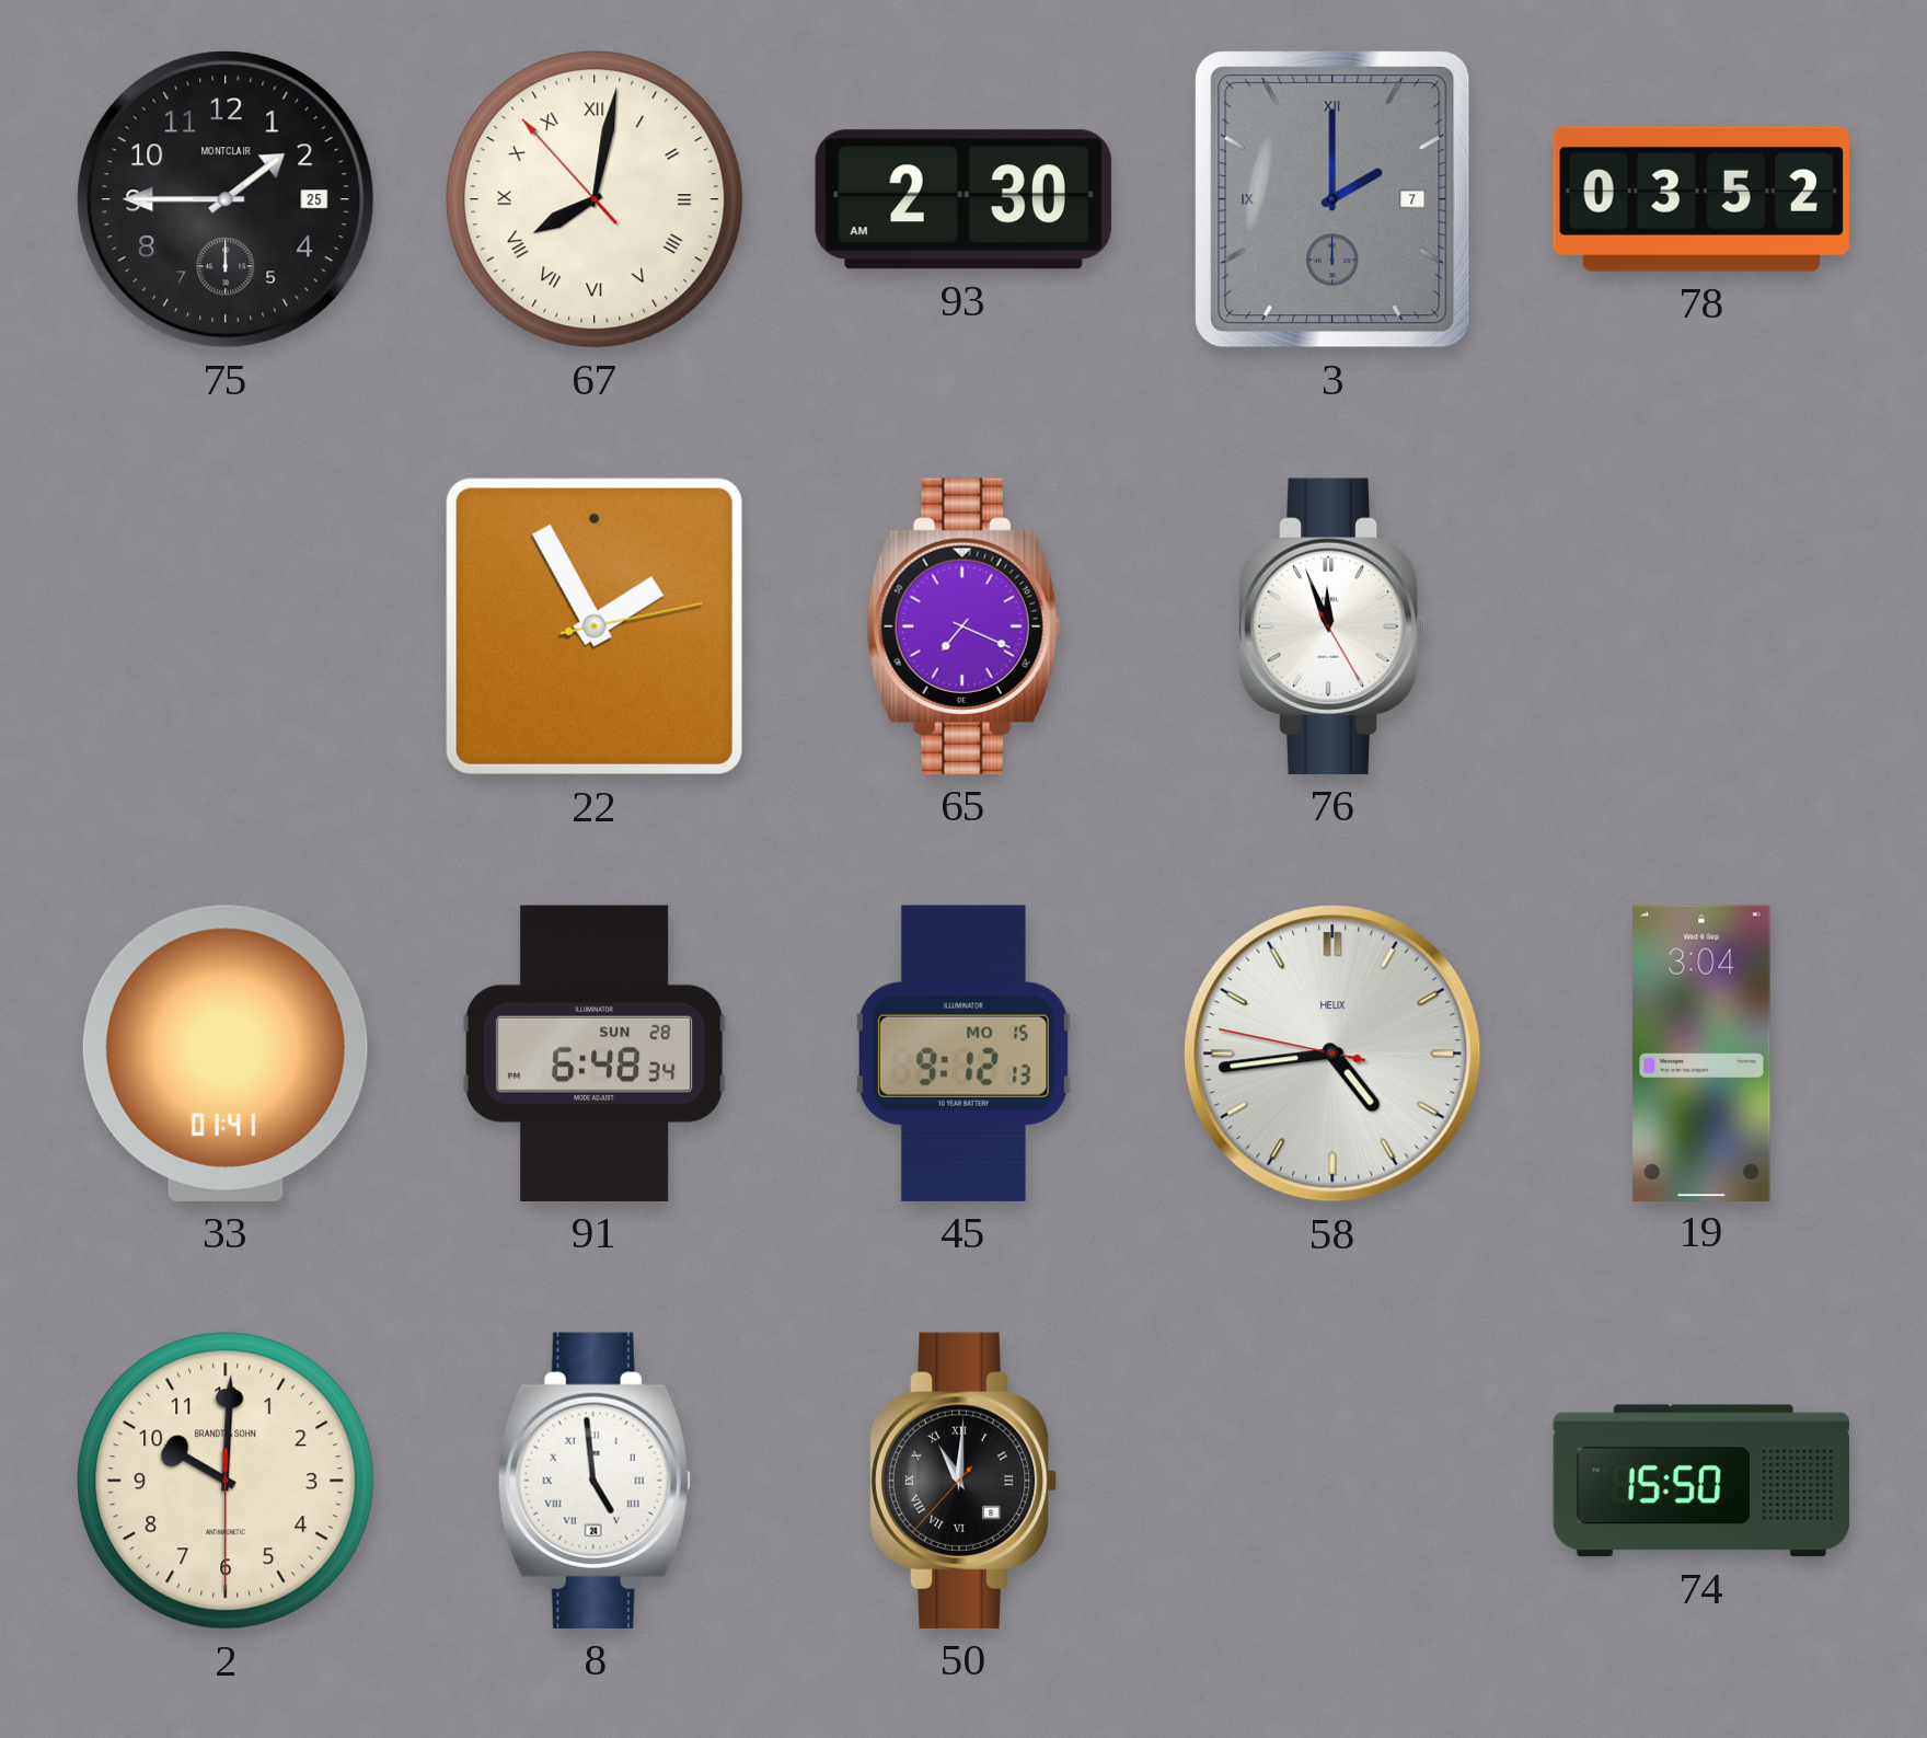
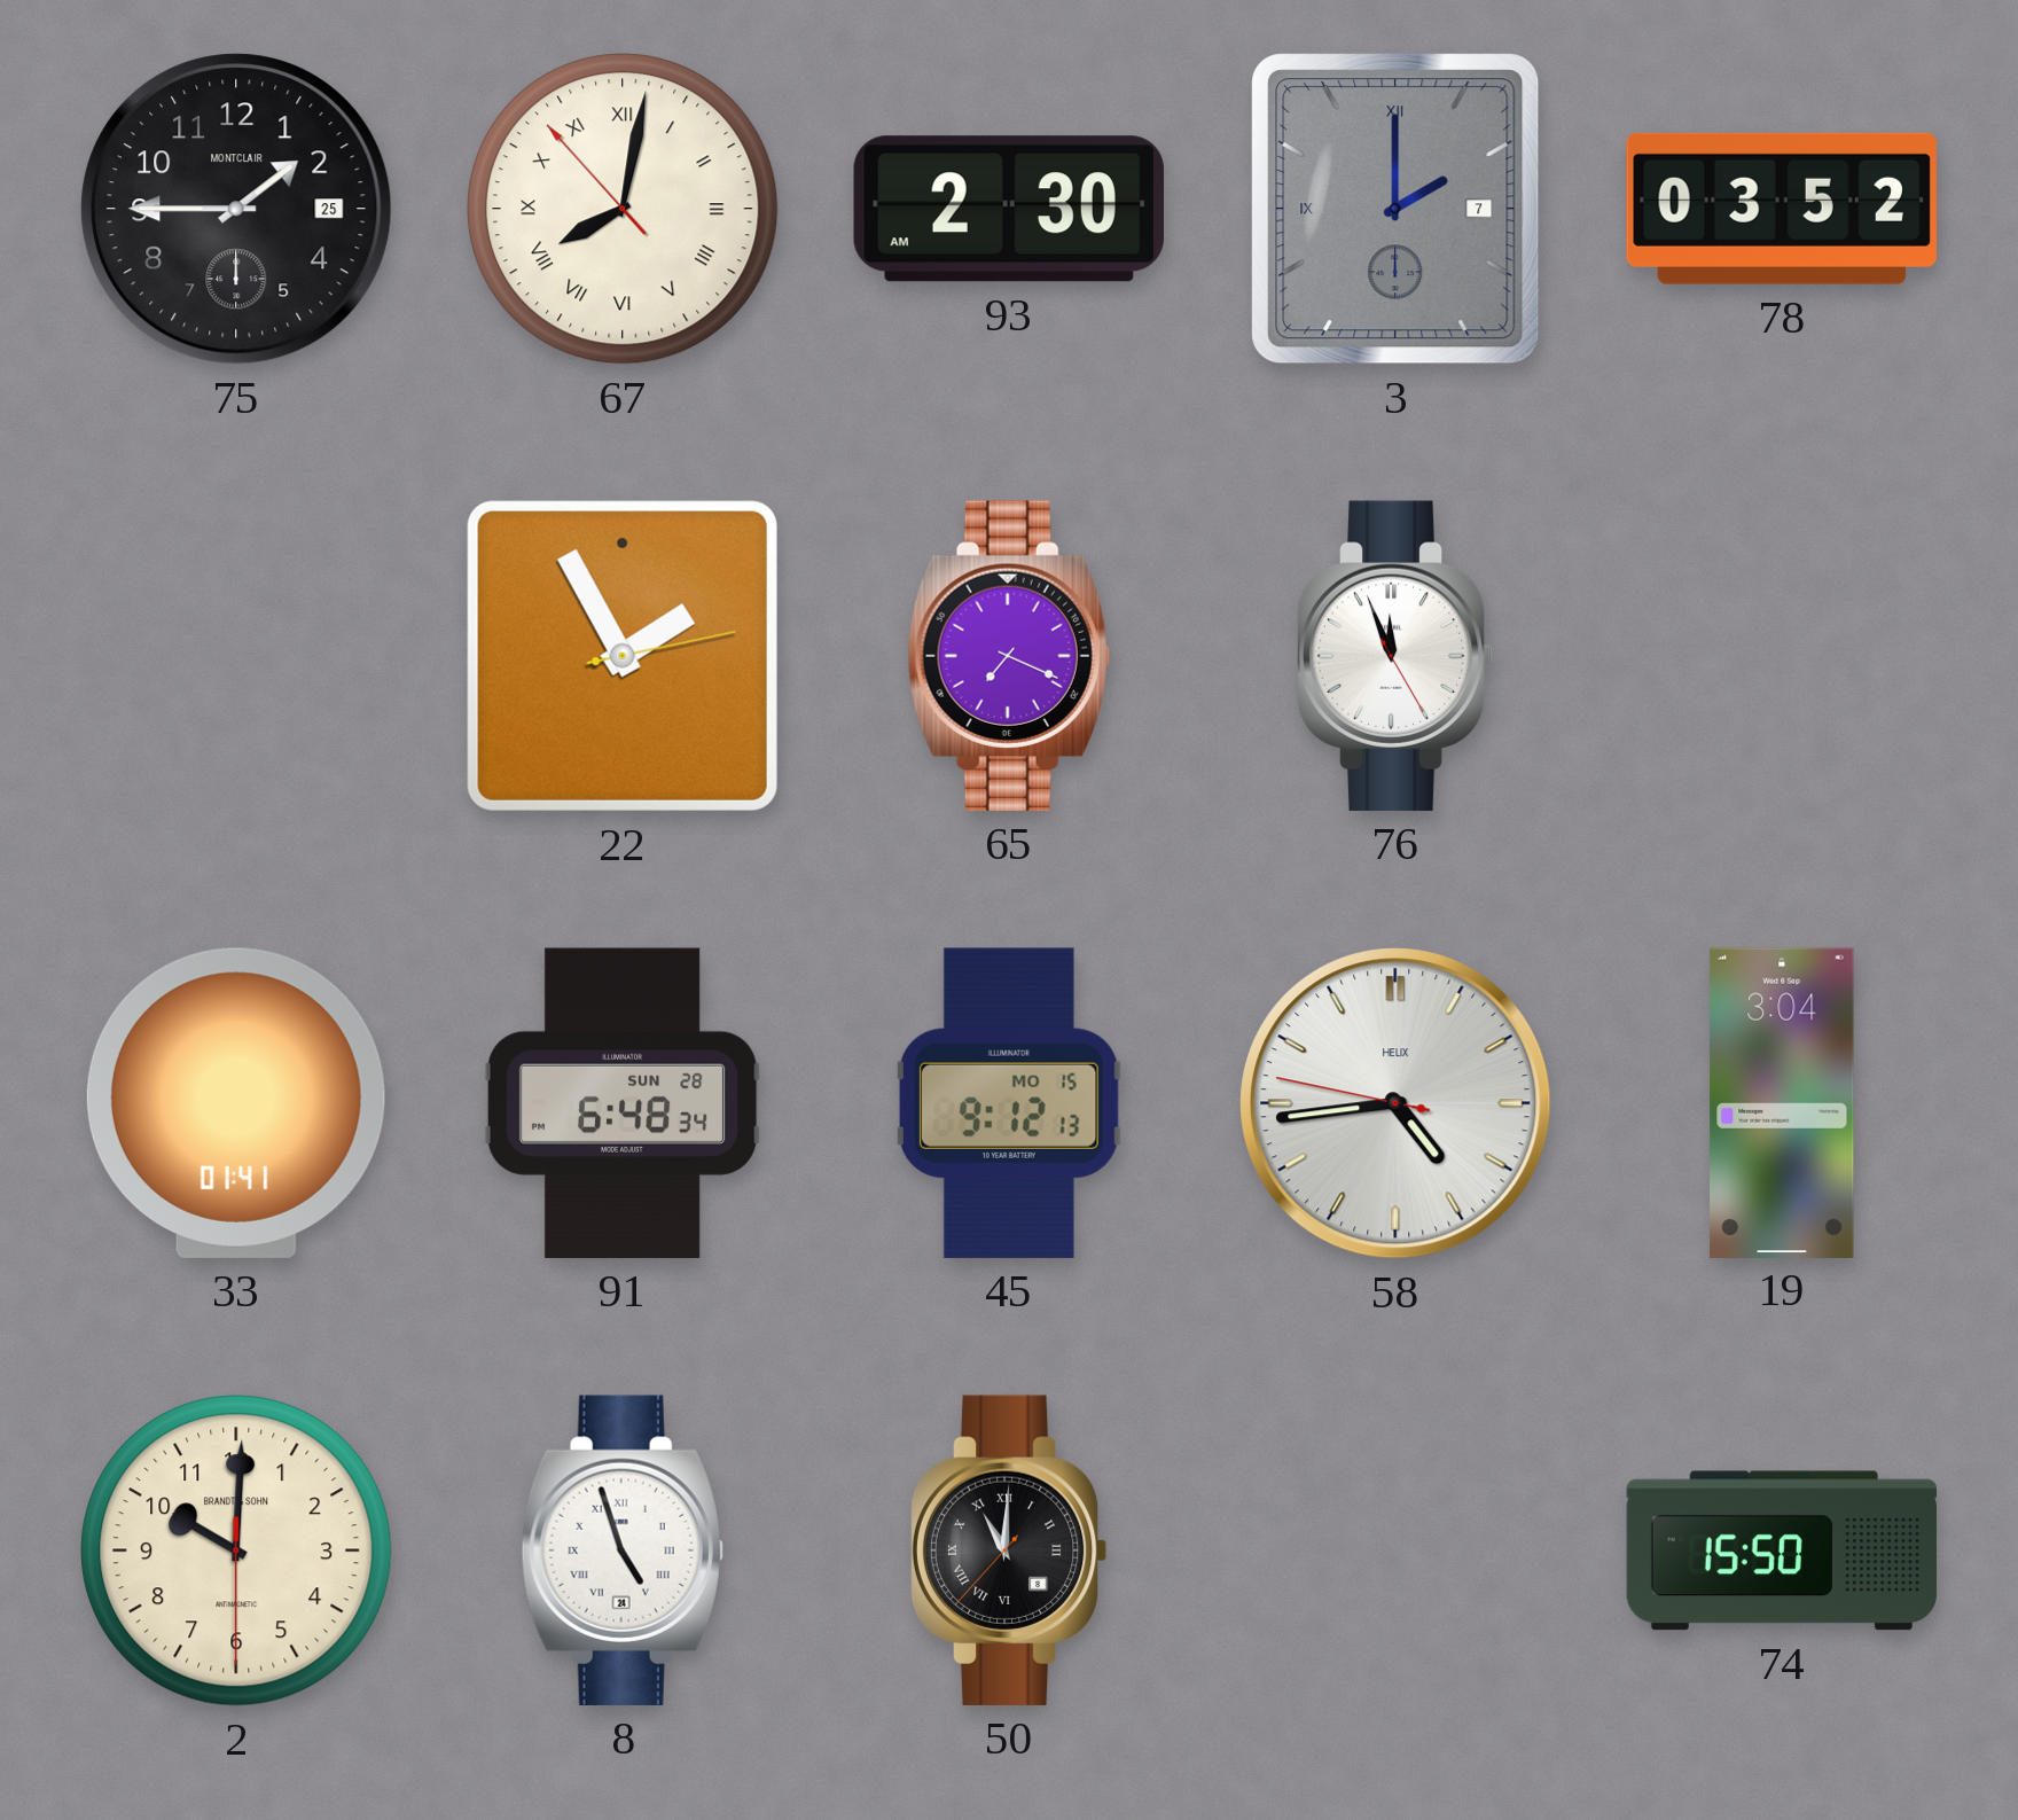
8: 4:59 -> 4:57
